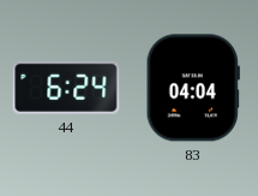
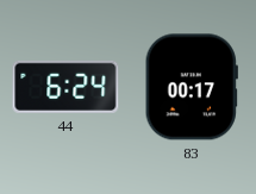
83: 04:04 -> 00:17
